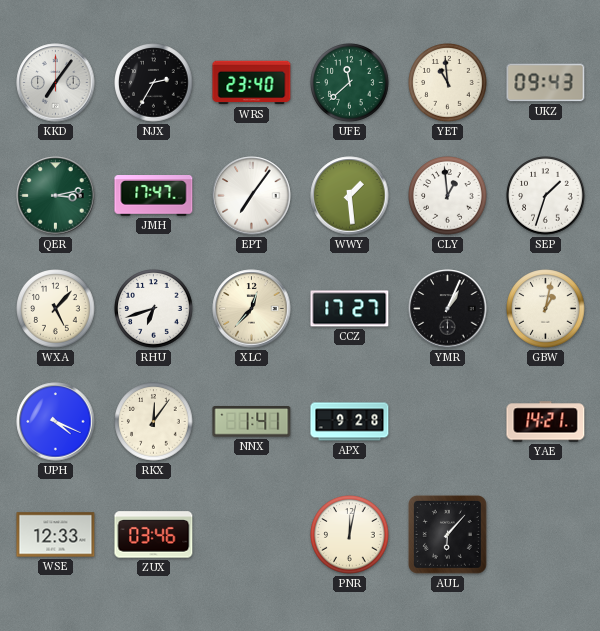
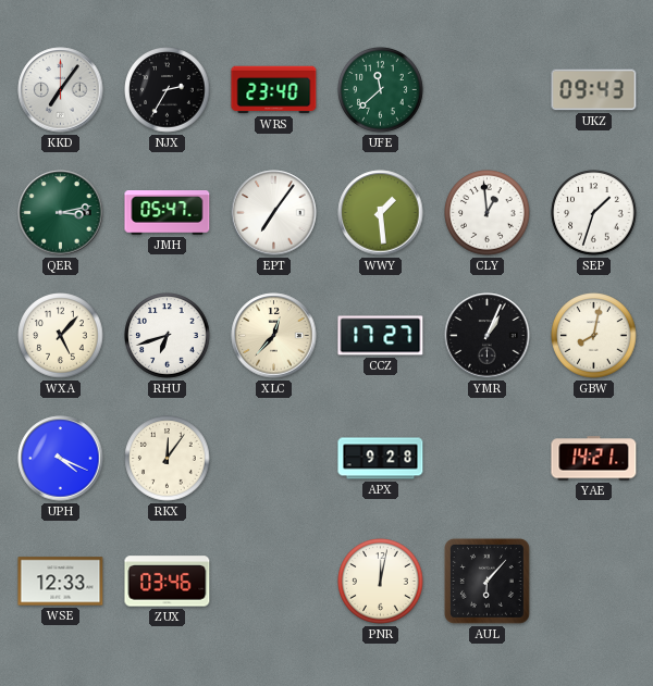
YET: 10:59 -> none
JMH: 17:47 -> 05:47
GBW: 1:02 -> 8:02
NNX: 1:41 -> none
